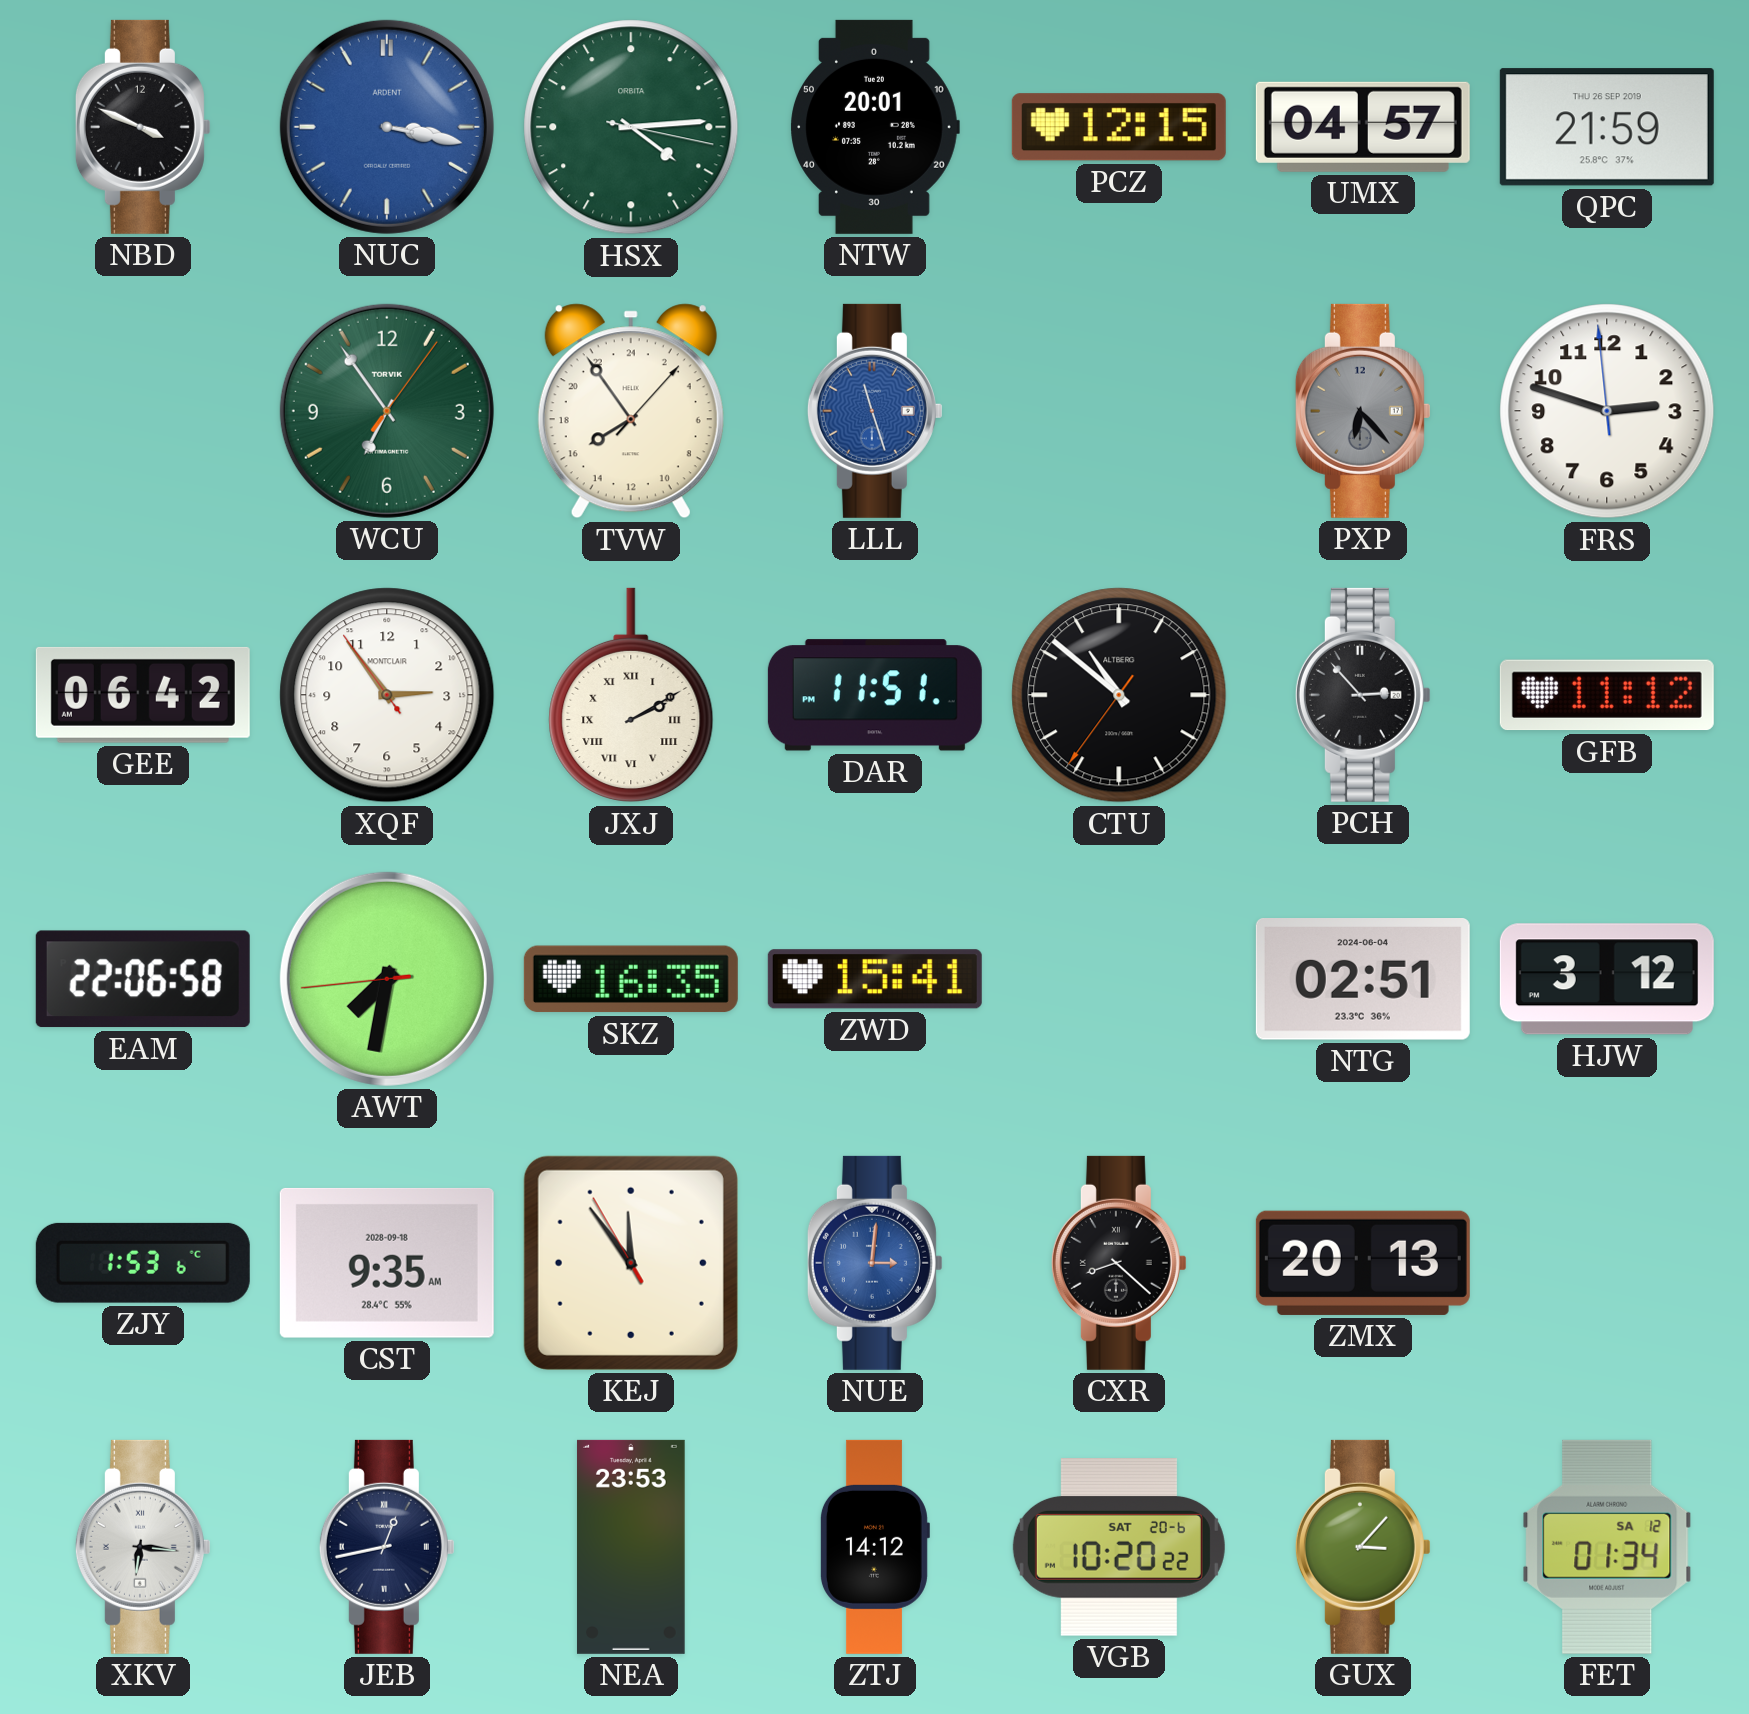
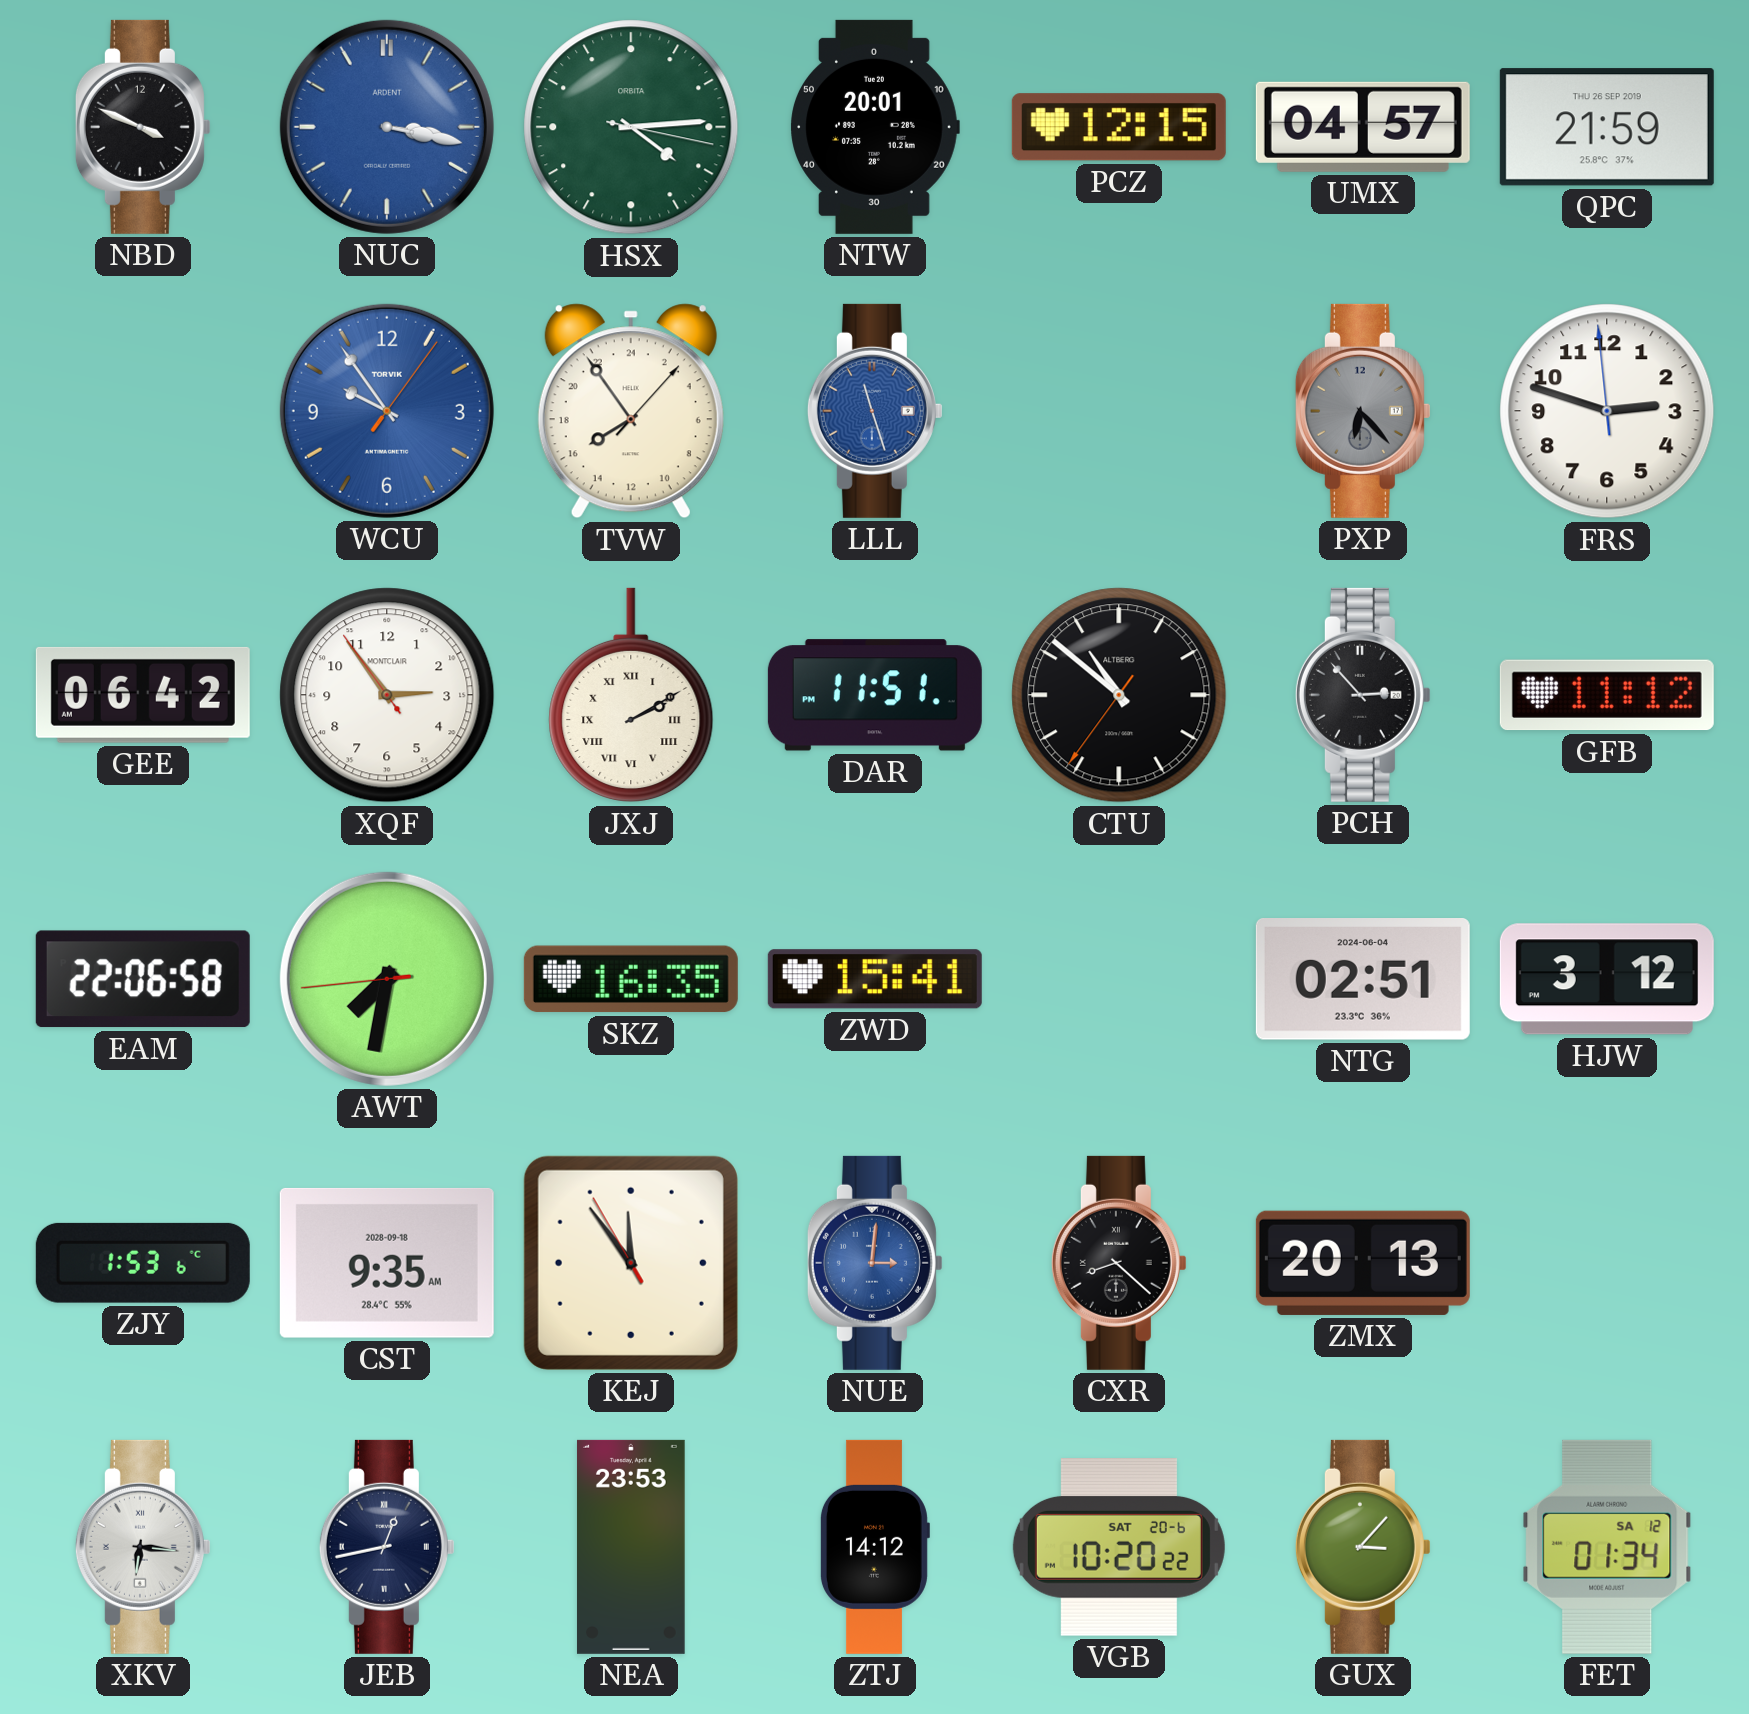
WCU: 6:54 -> 9:54
WCU dial: green -> blue
